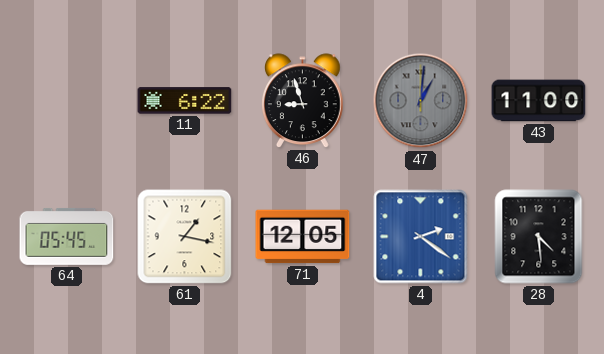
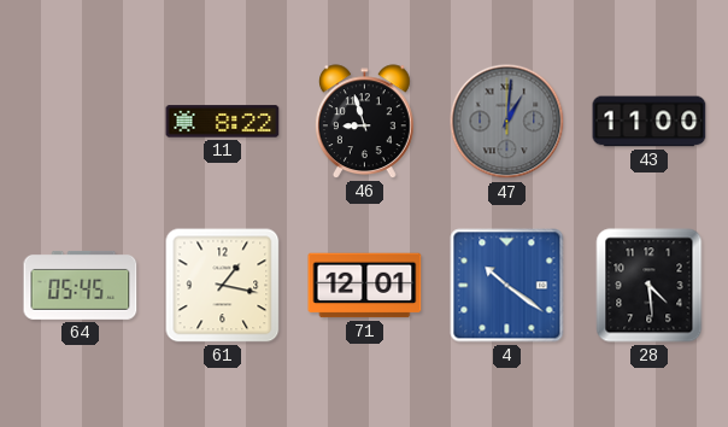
11: 6:22 -> 8:22
71: 12:05 -> 12:01
4: 2:21 -> 10:21
